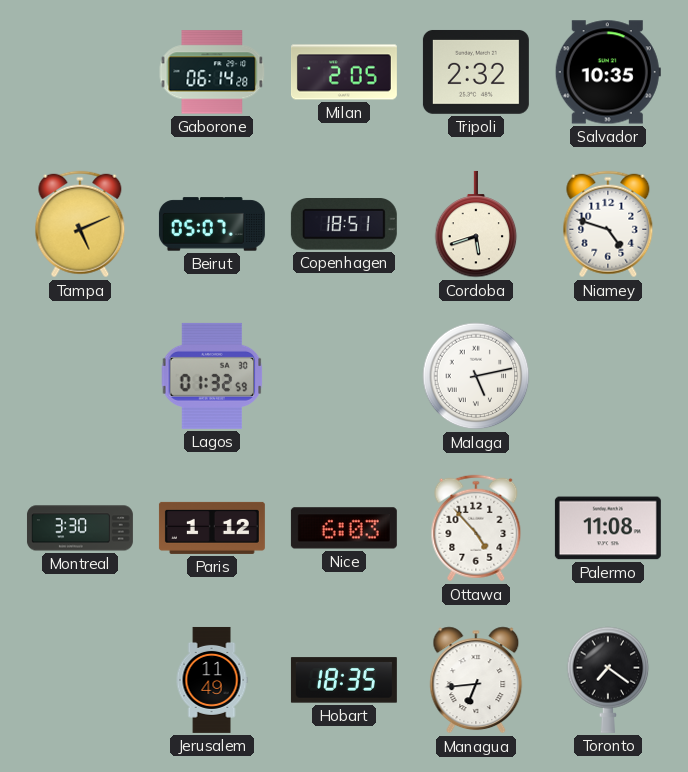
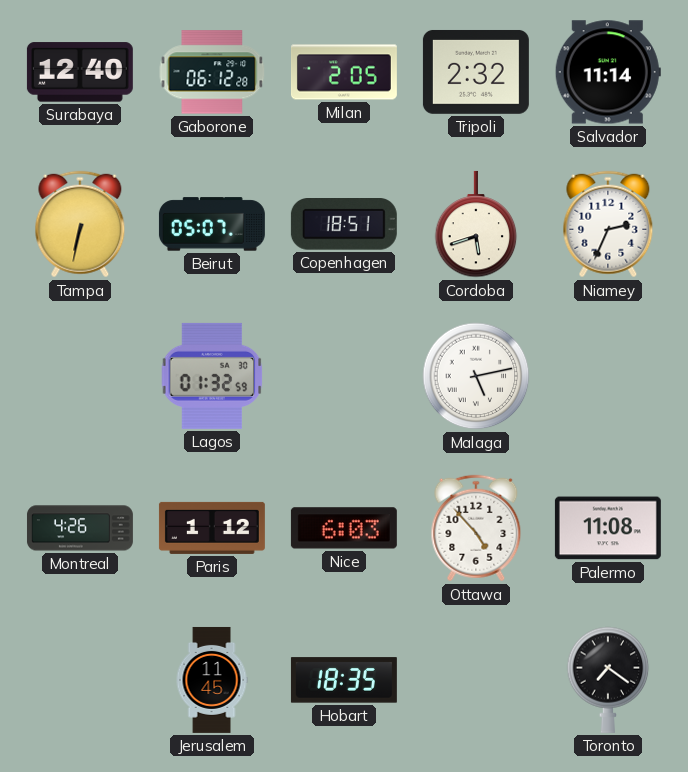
Surabaya: none -> 12:40
Gaborone: 06:14 -> 06:12
Salvador: 10:35 -> 11:14
Tampa: 5:11 -> 6:32
Niamey: 4:48 -> 2:34
Montreal: 3:30 -> 4:26
Jerusalem: 11:49 -> 11:45
Managua: 6:44 -> none
